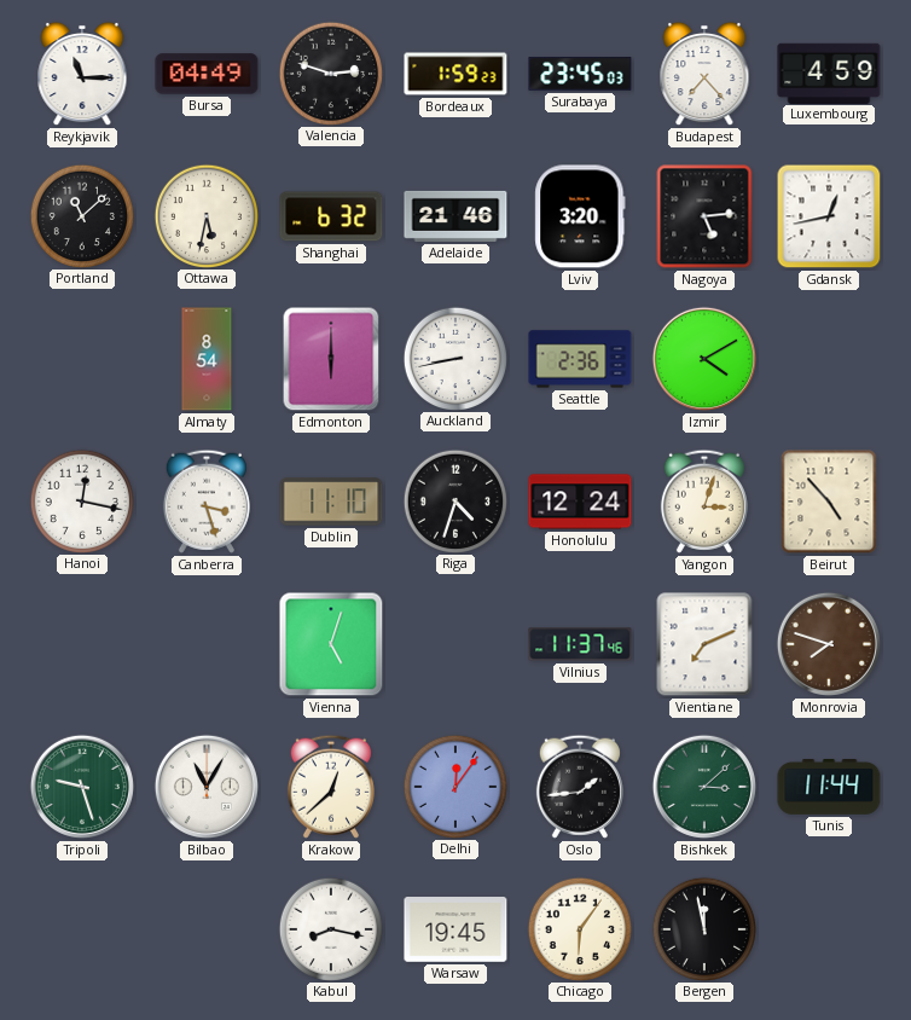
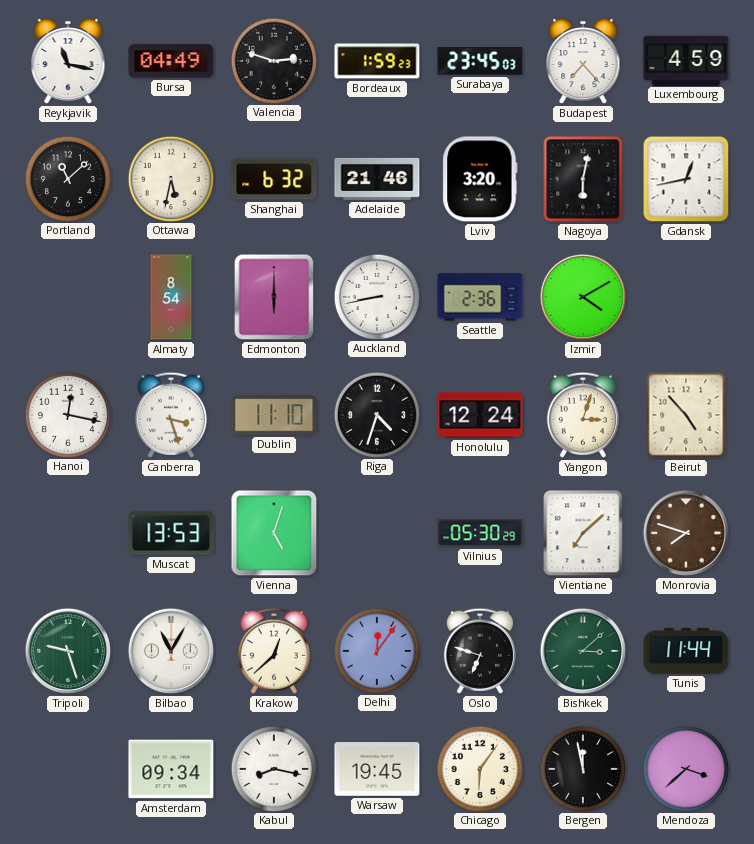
Reykjavik: 11:15 -> 11:17
Nagoya: 5:14 -> 6:02
Muscat: none -> 13:53
Vilnius: 11:37 -> 05:30
Vientiane: 7:11 -> 7:08
Oslo: 1:44 -> 6:48
Amsterdam: none -> 09:34
Mendoza: none -> 3:38
